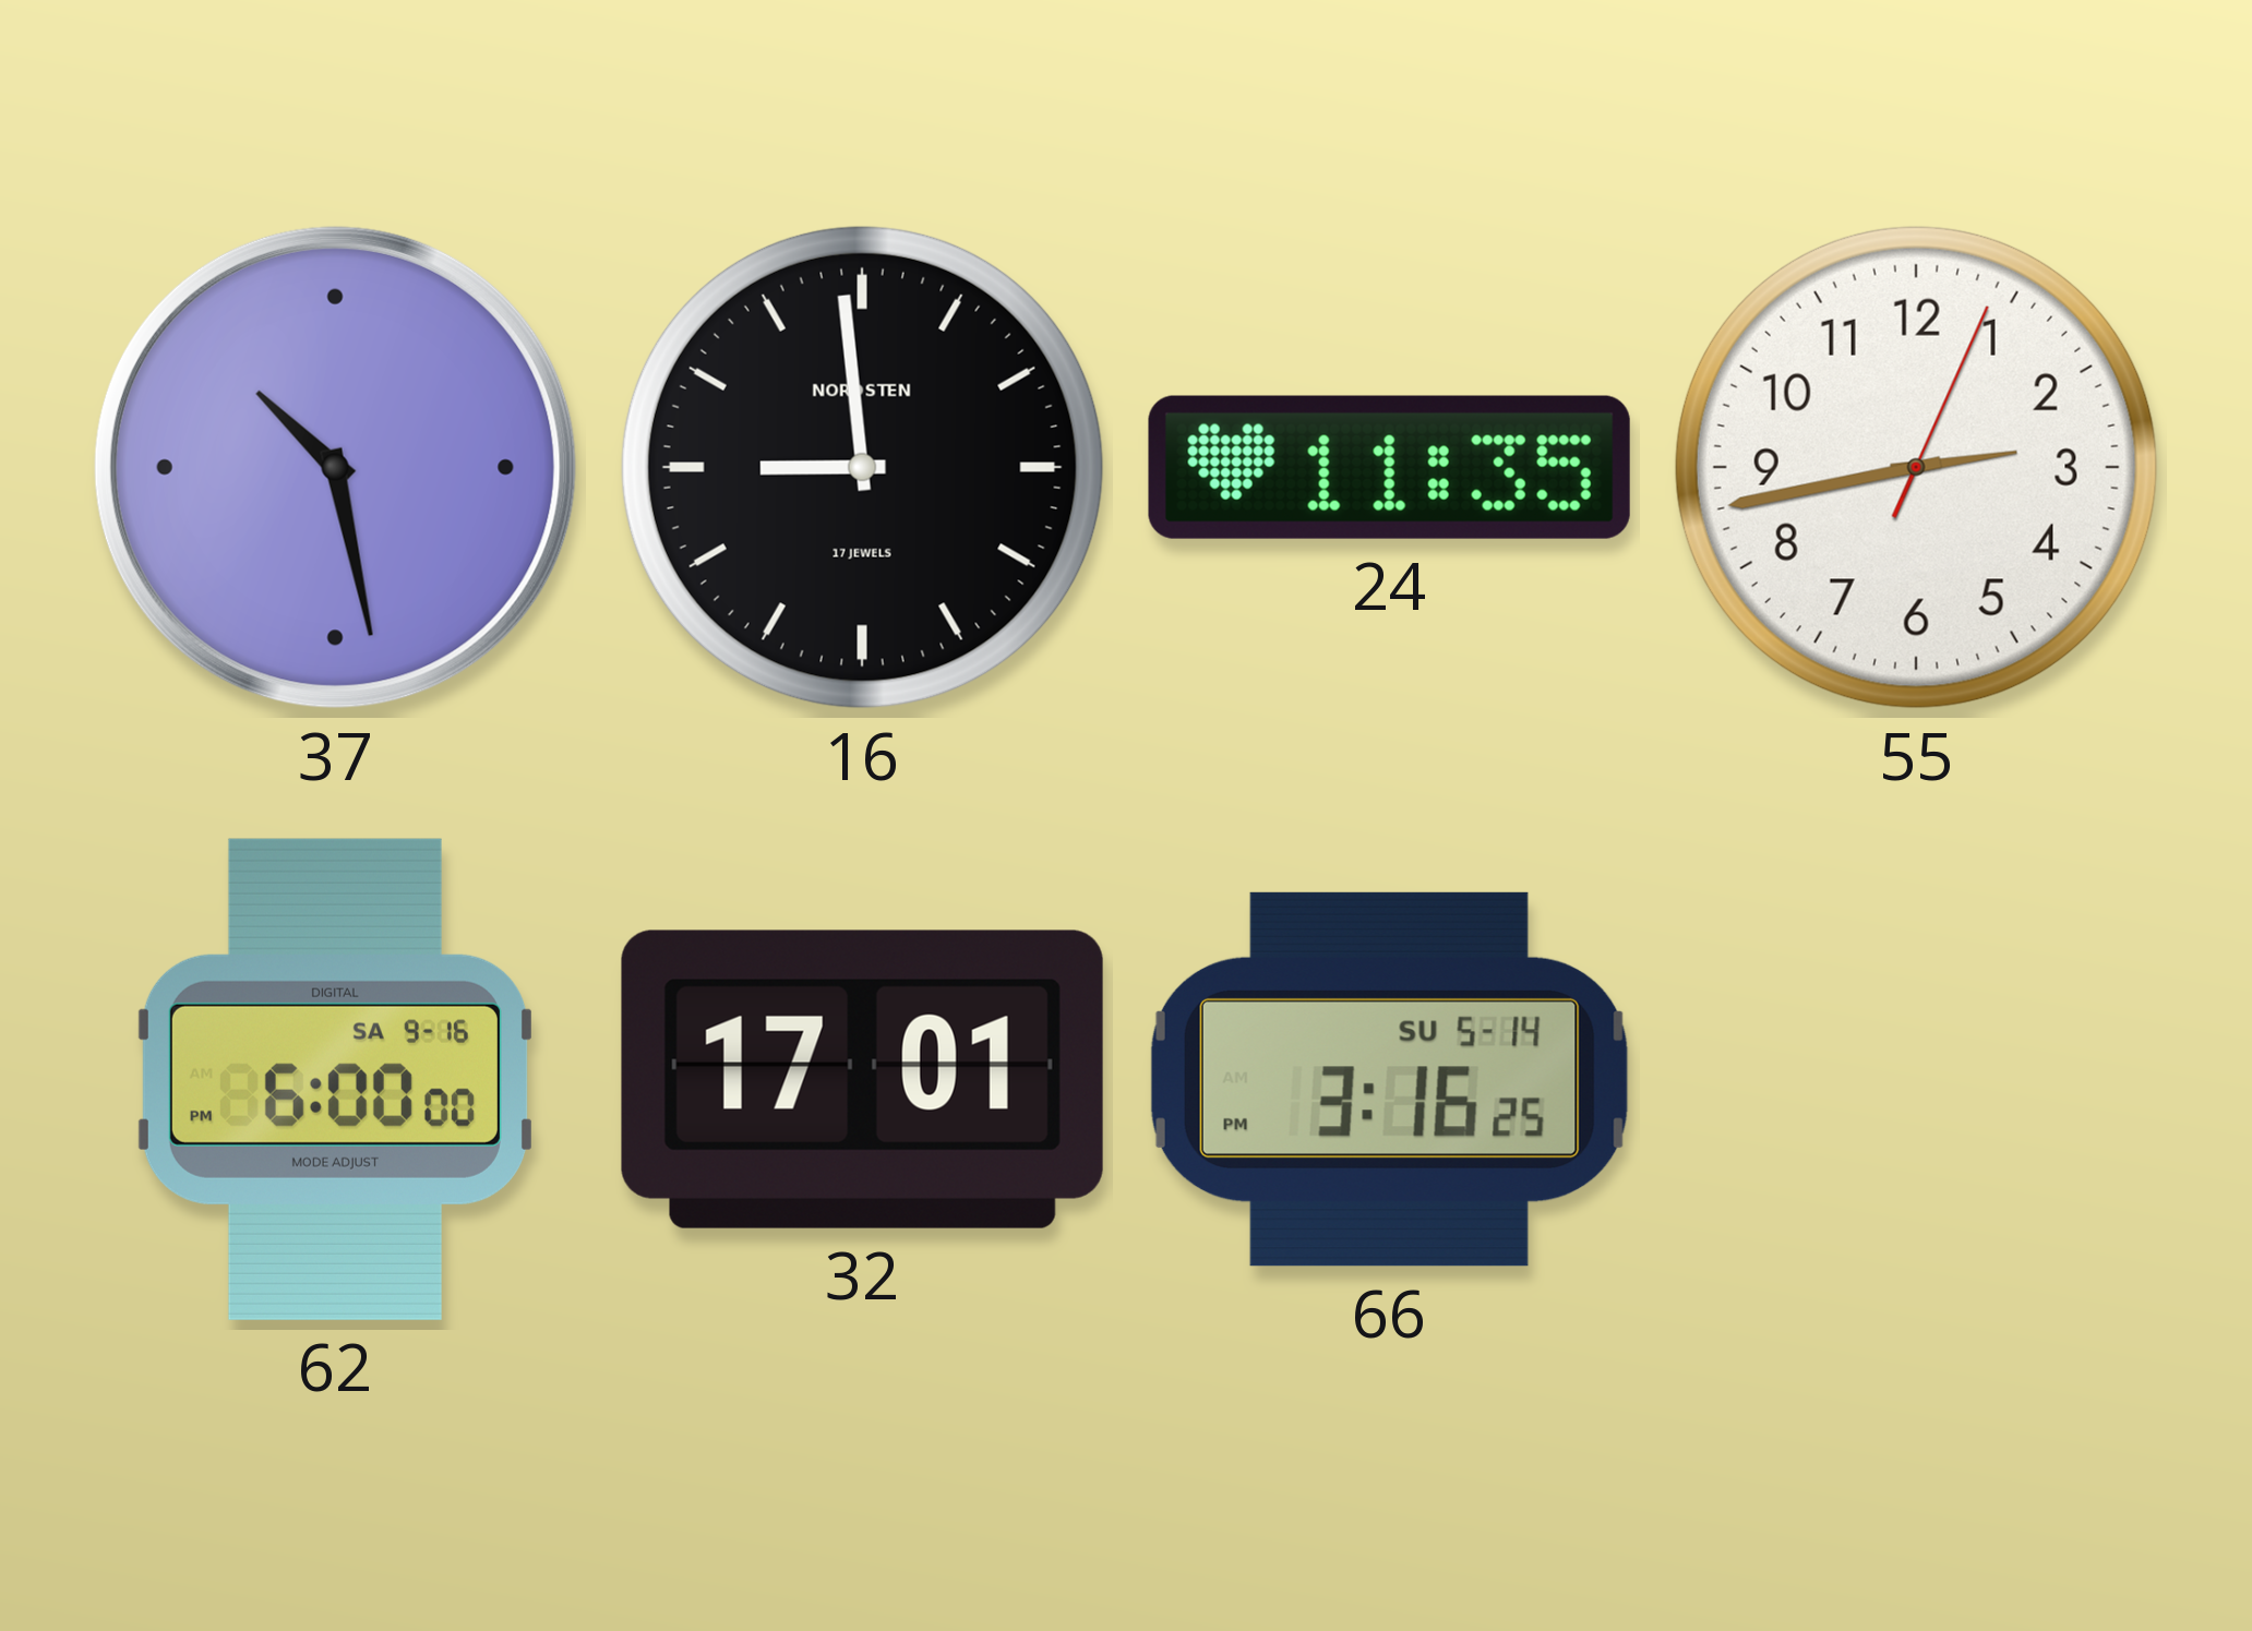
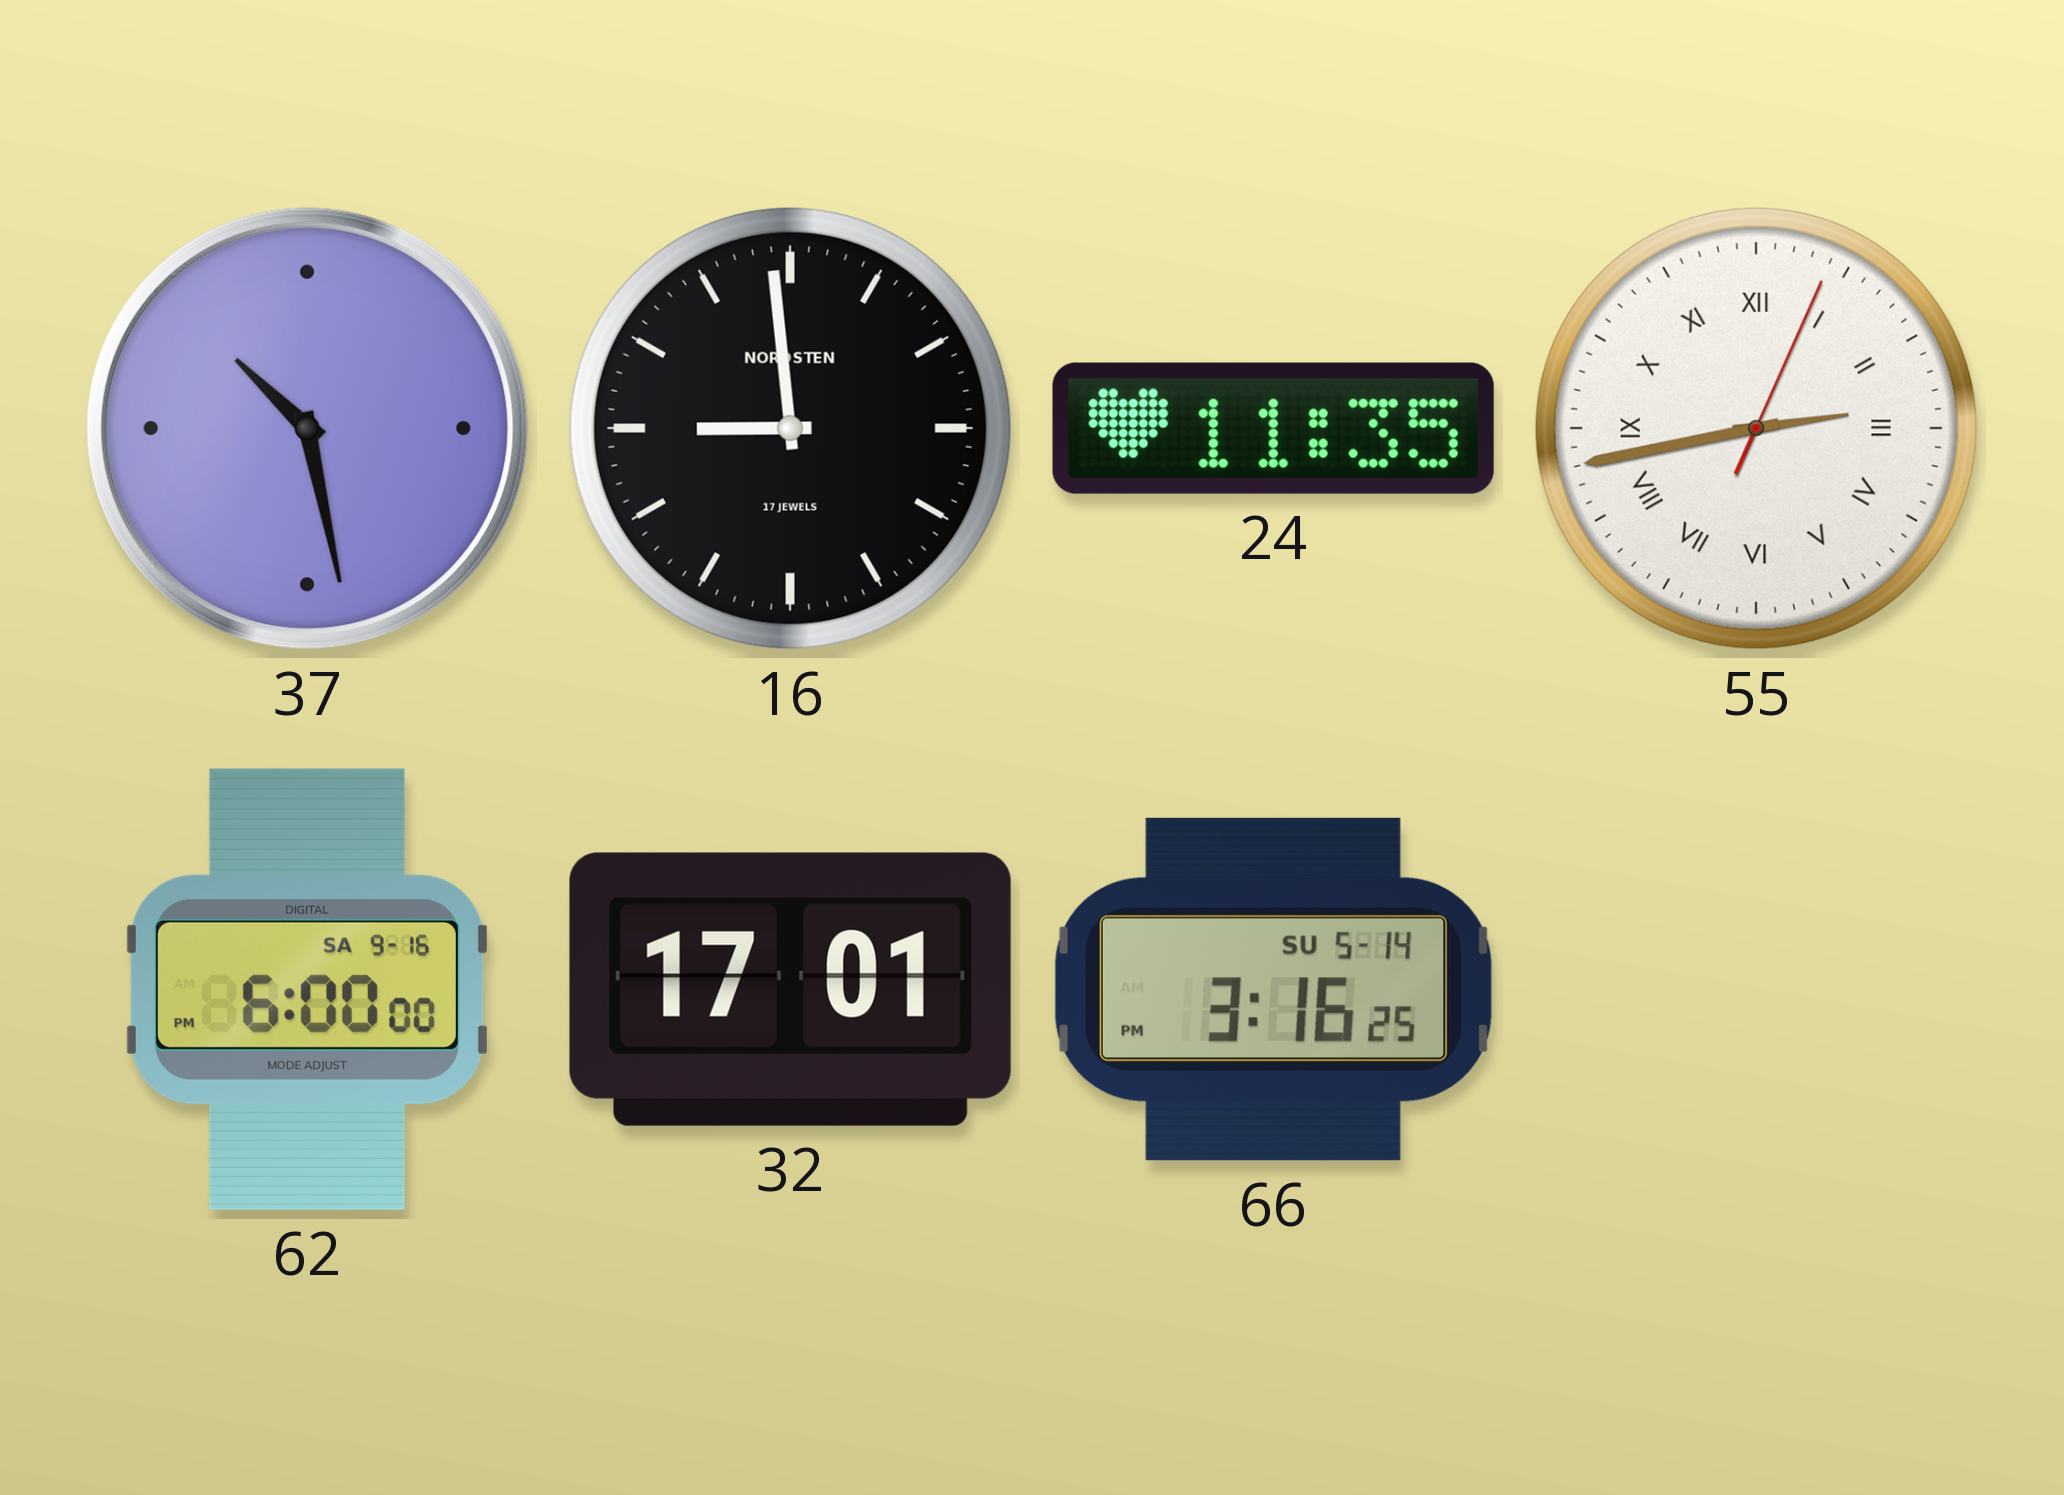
55 numerals: Arabic -> Roman
